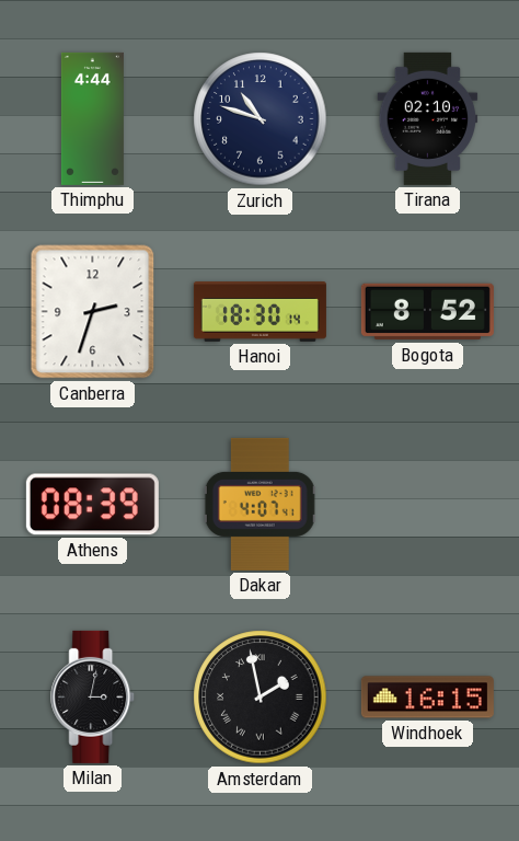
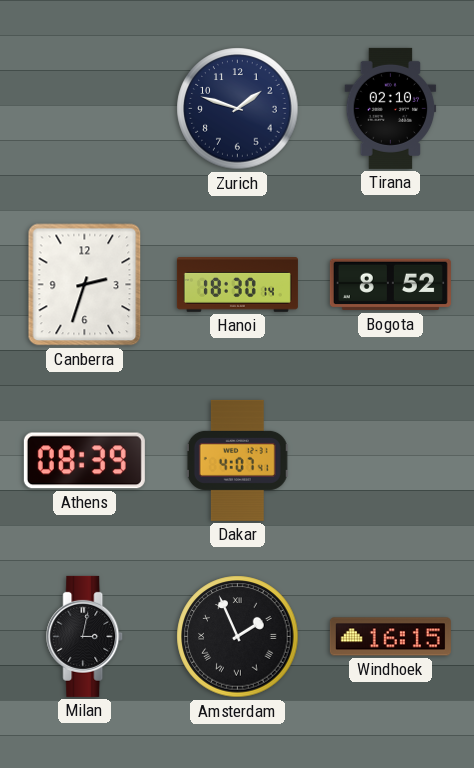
Thimphu: 4:44 -> none
Zurich: 10:48 -> 1:48
Amsterdam: 1:58 -> 1:56
